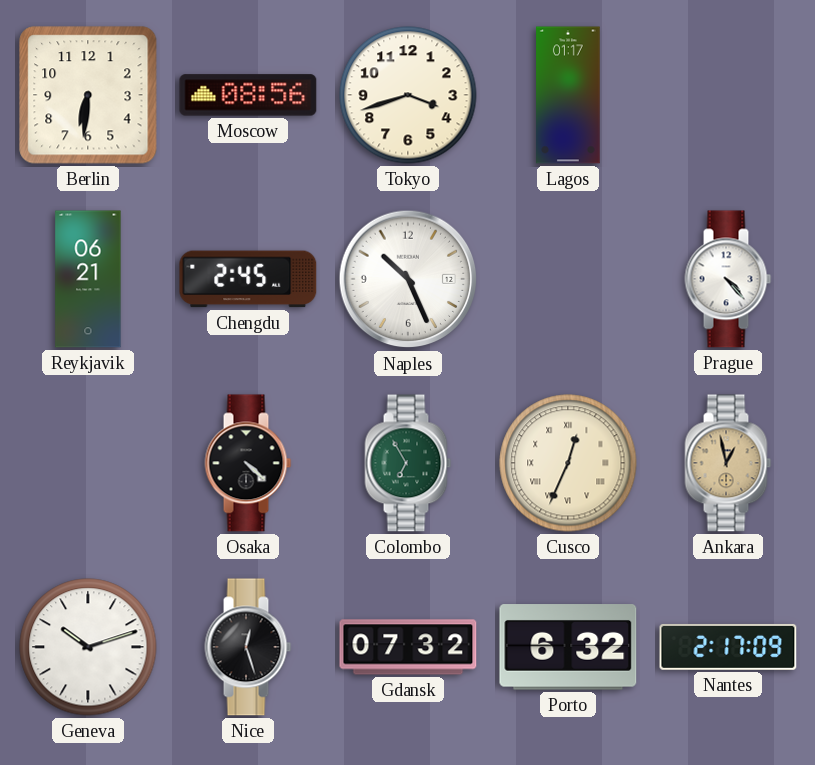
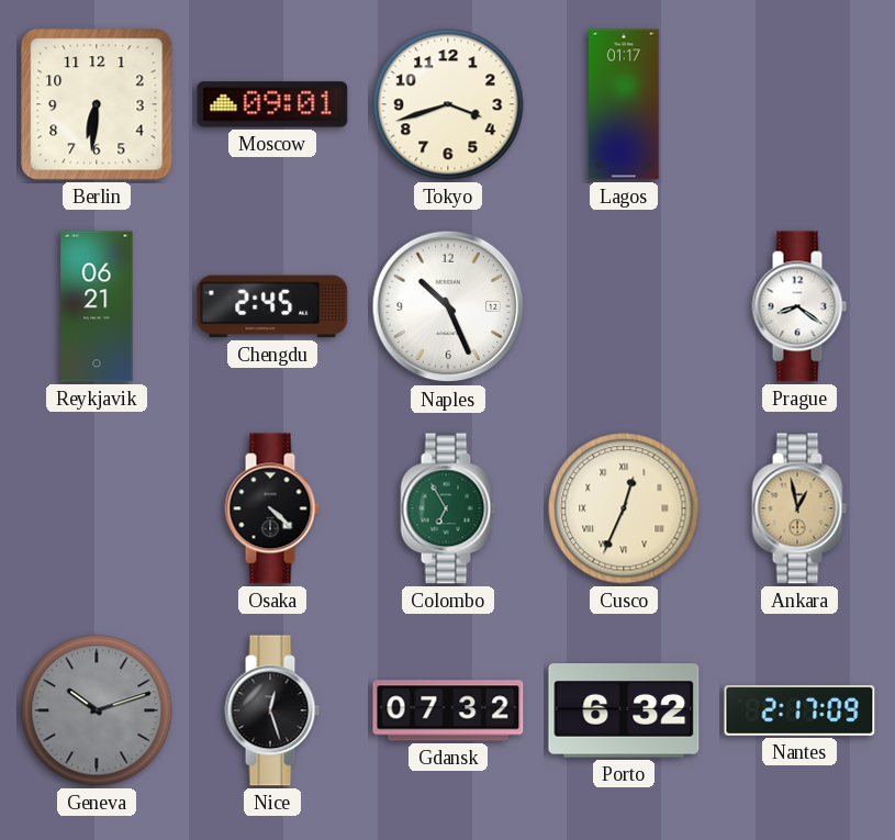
Moscow: 08:56 -> 09:01
Prague: 4:23 -> 8:21
Geneva dial: white -> grey
